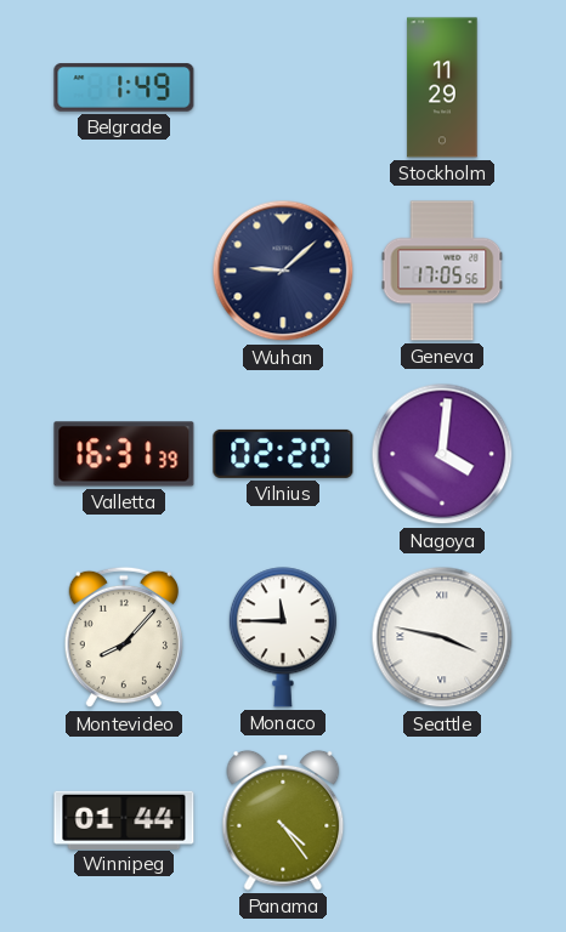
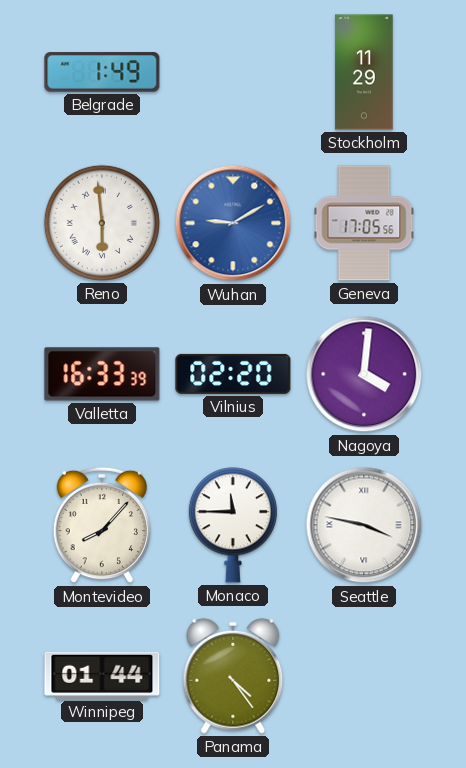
Reno: none -> 5:59
Wuhan: 9:08 -> 9:10
Wuhan dial: navy -> blue
Valletta: 16:31 -> 16:33
